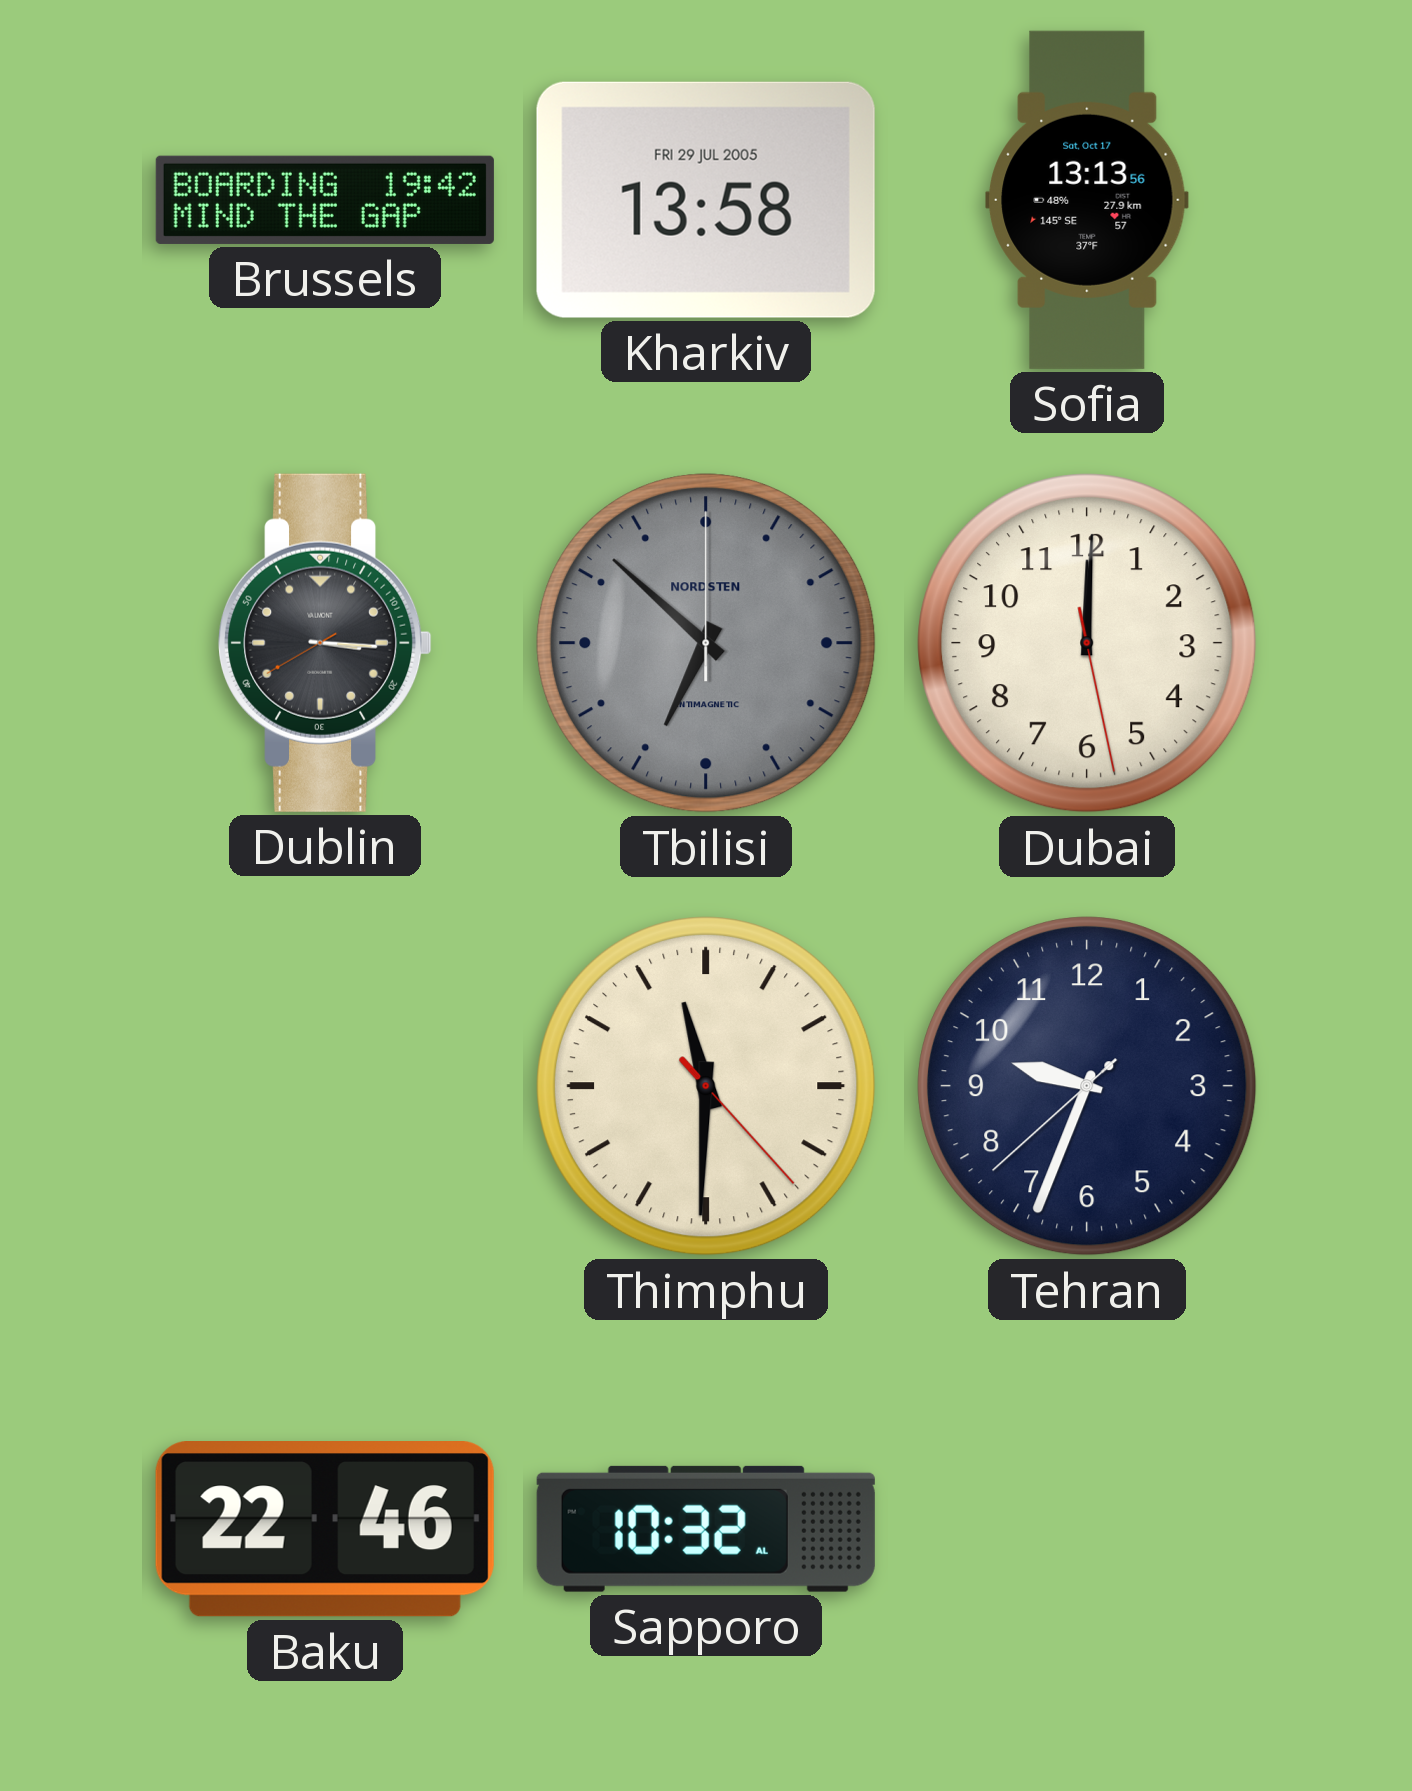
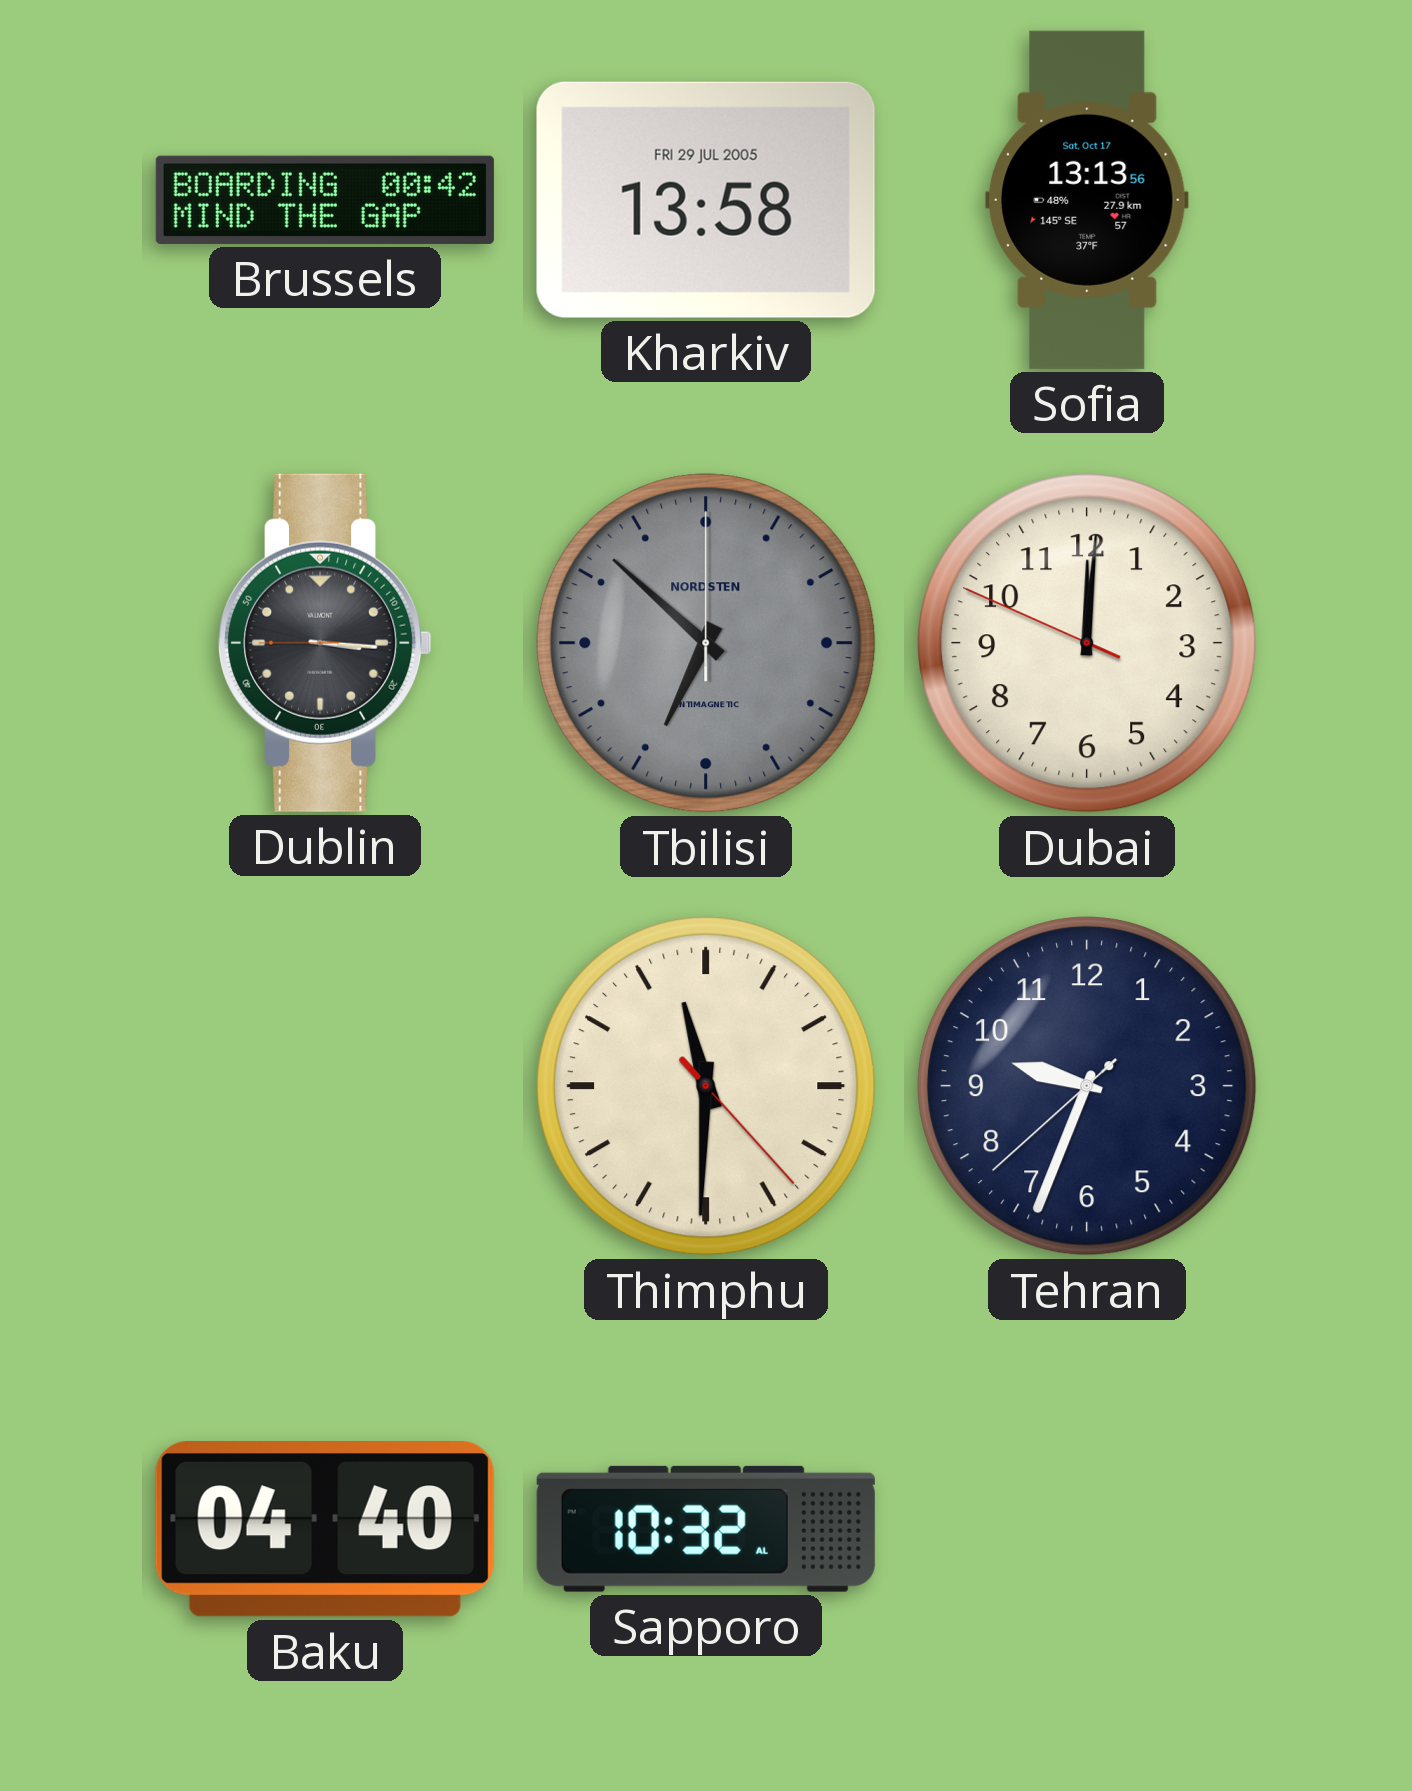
Brussels: 19:42 -> 00:42
Dublin: 3:15:40 -> 3:15:45
Dubai: 12:00:28 -> 12:00:49
Baku: 22:46 -> 04:40
